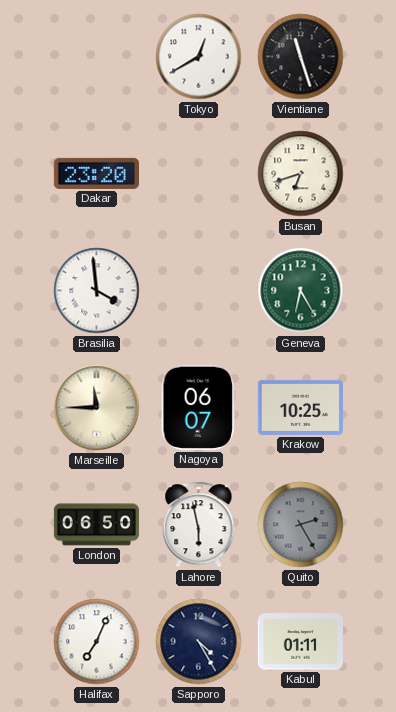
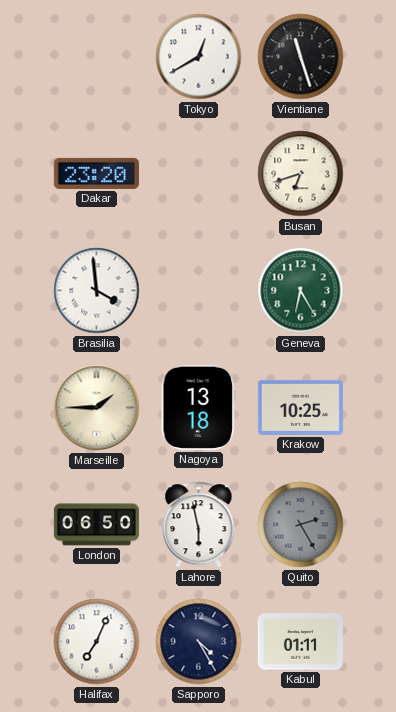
Marseille: 11:45 -> 1:45
Nagoya: 06:07 -> 13:18
